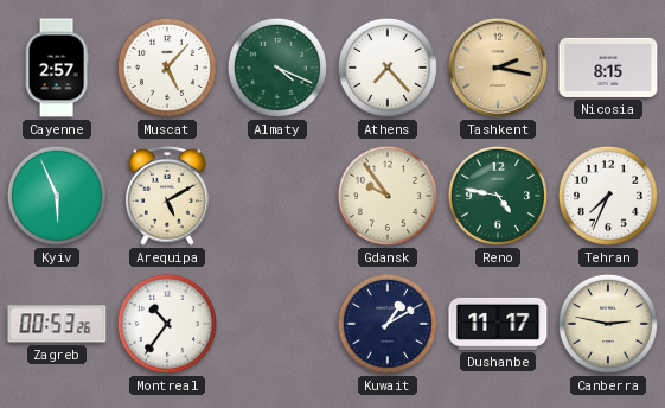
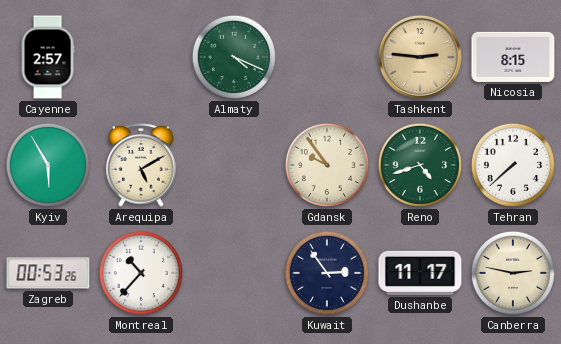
Muscat: 5:07 -> none
Athens: 7:23 -> none
Tashkent: 2:17 -> 2:46
Kyiv: 5:56 -> 5:55
Reno: 4:47 -> 4:42
Tehran: 7:34 -> 7:38
Montreal: 10:36 -> 10:37
Kuwait: 1:10 -> 2:54
